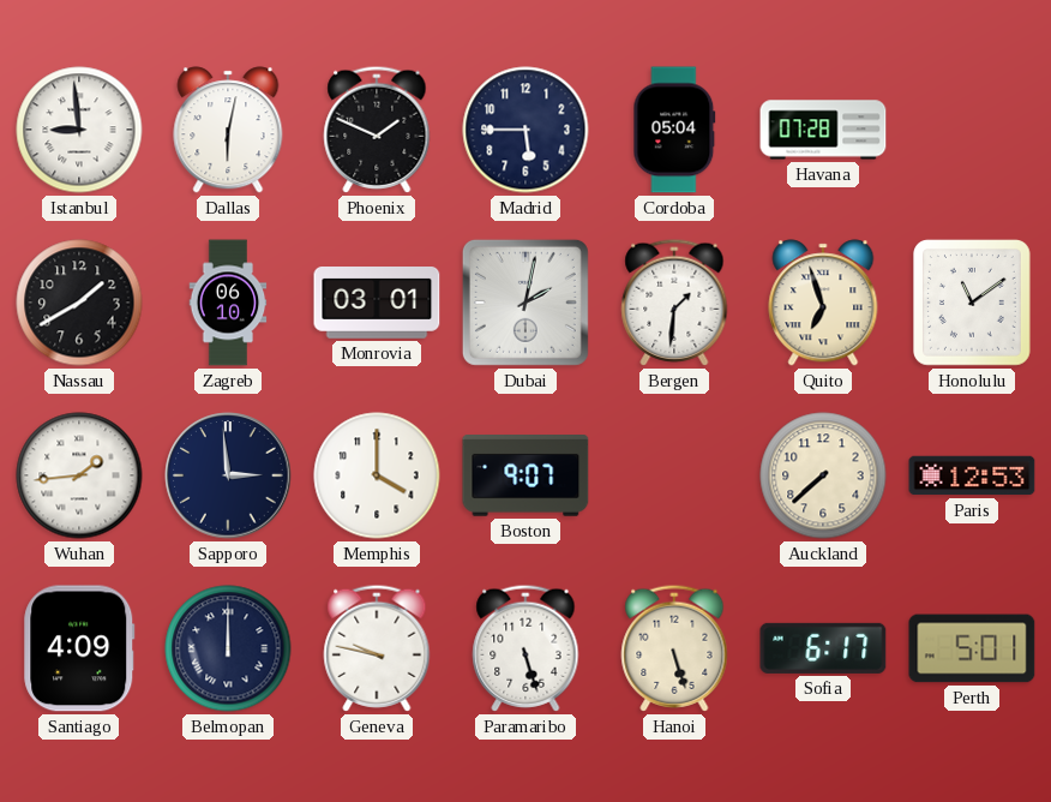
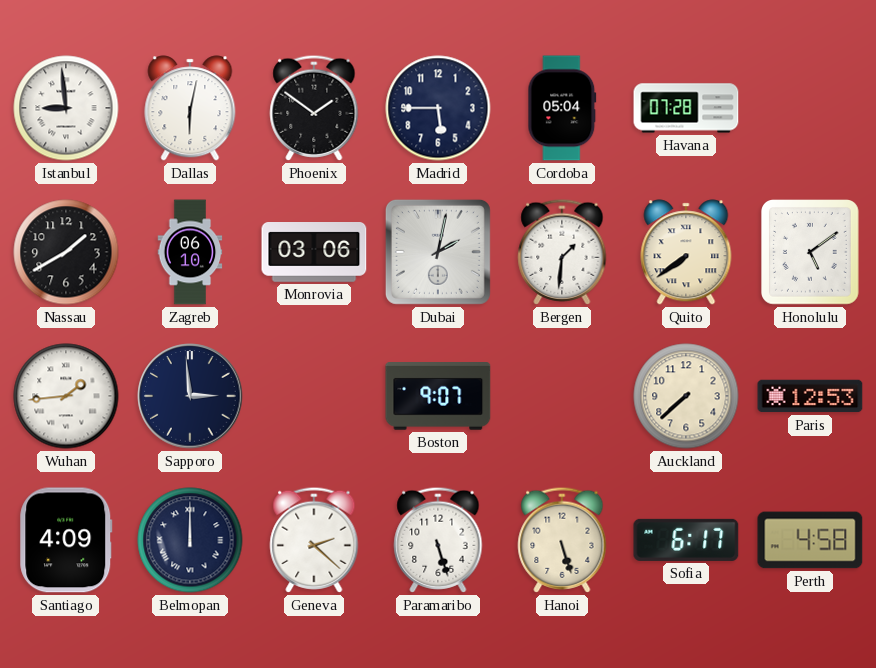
Phoenix: 1:49 -> 1:51
Monrovia: 03:01 -> 03:06
Quito: 6:57 -> 7:39
Honolulu: 11:09 -> 5:09
Memphis: 4:00 -> none
Geneva: 9:47 -> 2:22
Perth: 5:01 -> 4:58
